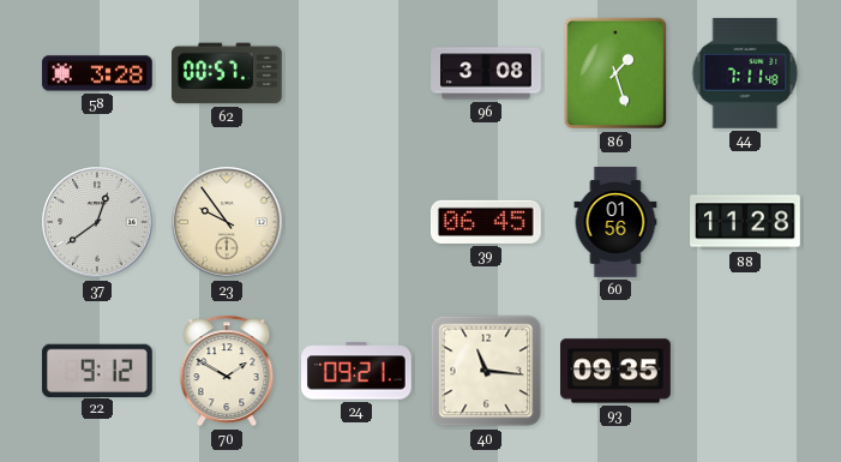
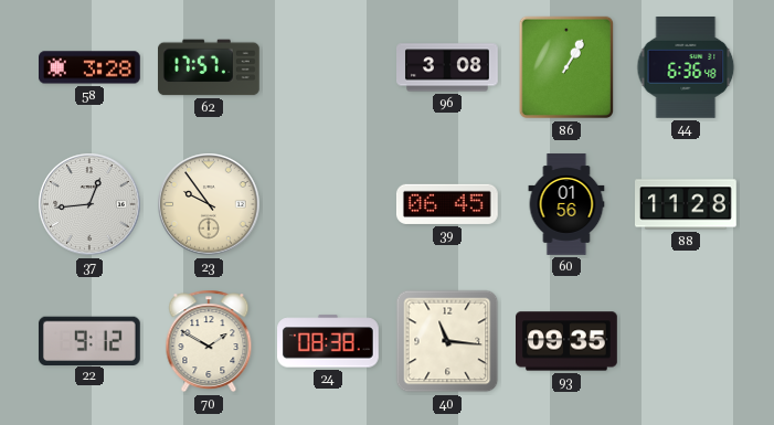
62: 00:57 -> 17:57
86: 1:27 -> 1:05
44: 7:11 -> 6:36
37: 12:39 -> 12:44
24: 09:21 -> 08:38
